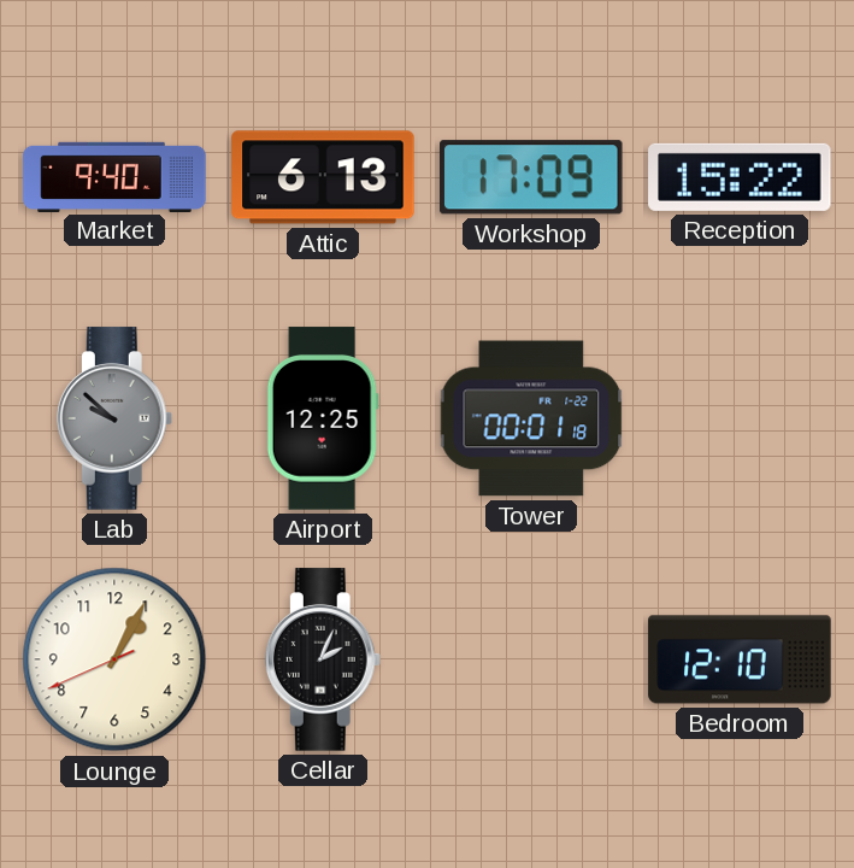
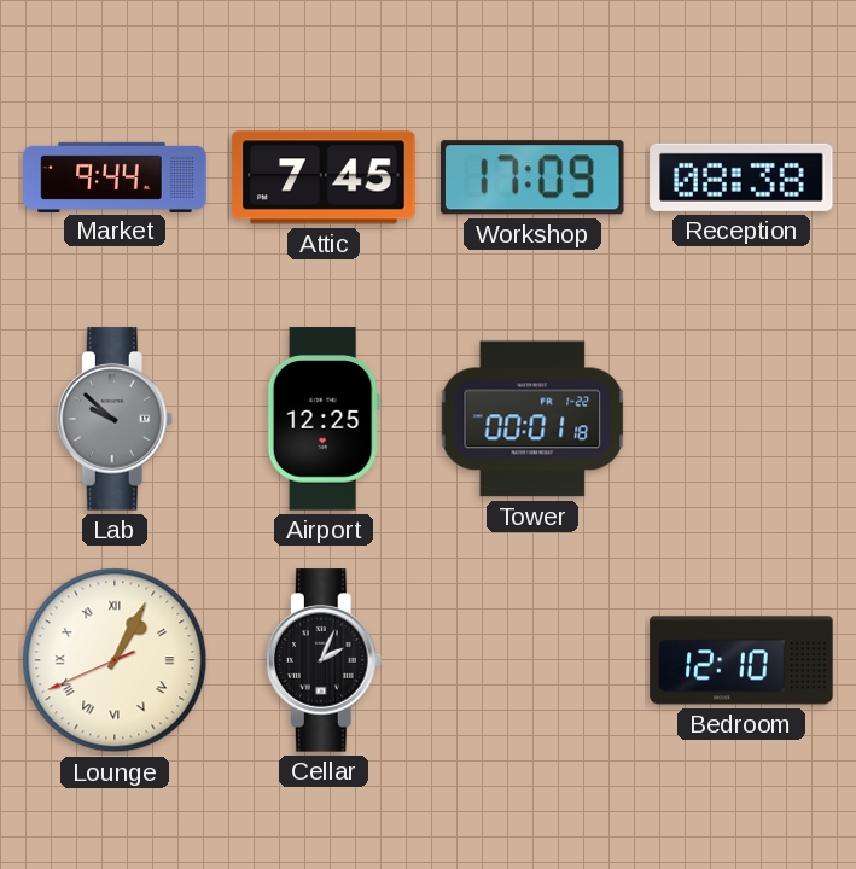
Market: 9:40 -> 9:44
Attic: 6:13 -> 7:45
Reception: 15:22 -> 08:38
Lounge numerals: Arabic -> Roman
